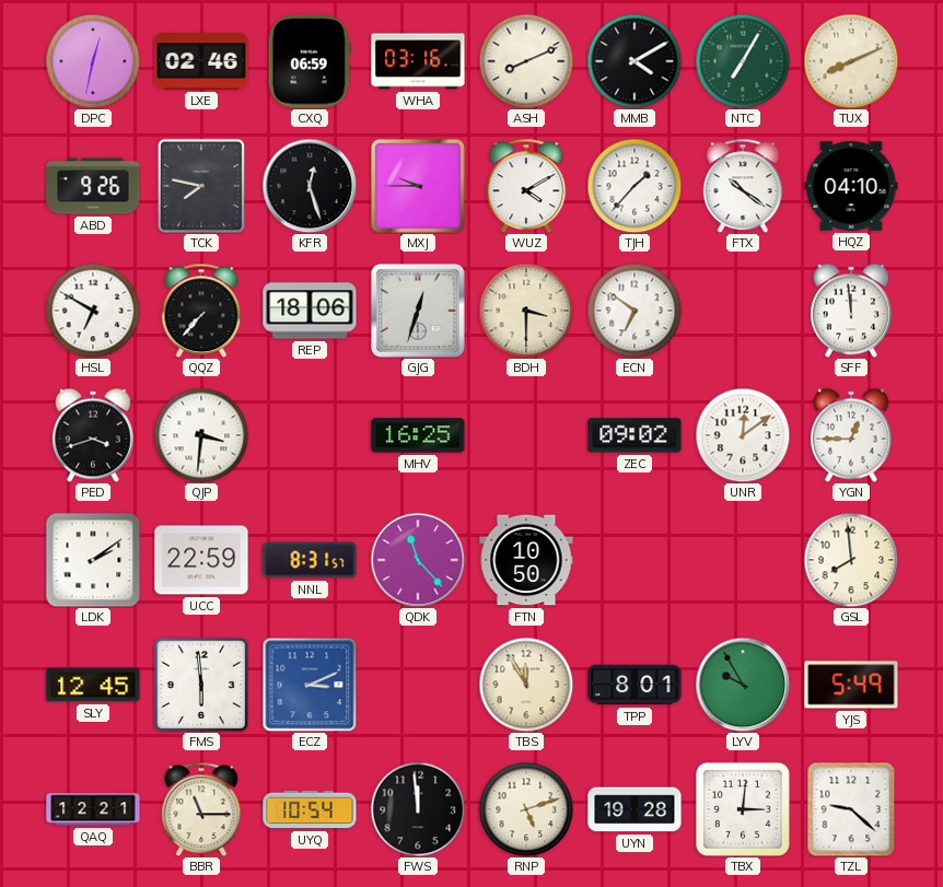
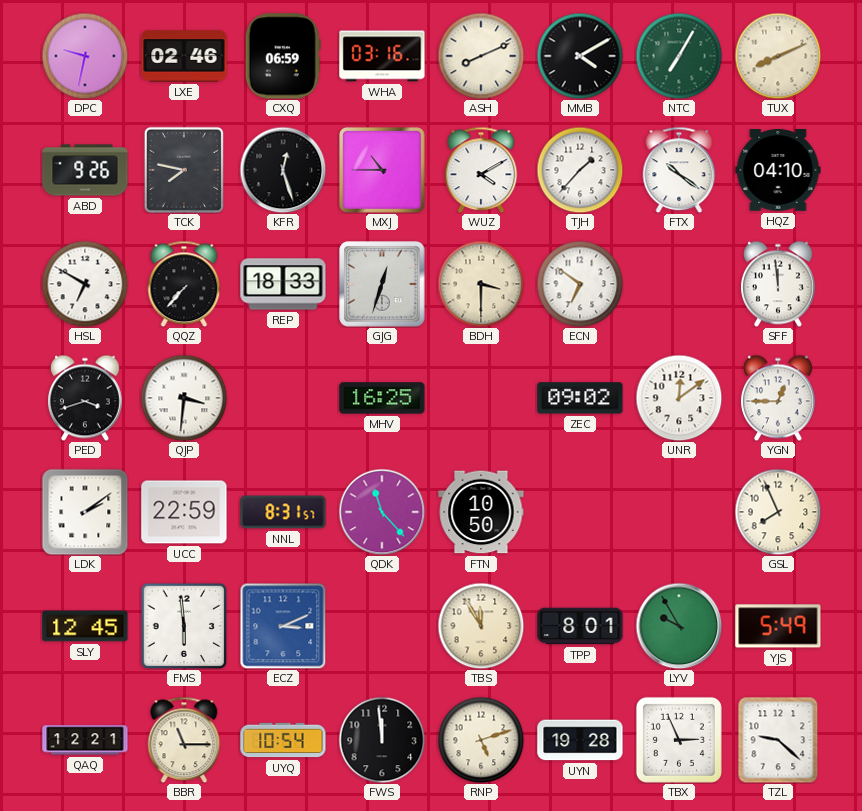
DPC: 12:32 -> 9:32
MXJ: 9:45 -> 10:45
REP: 18:06 -> 18:33
GSL: 7:59 -> 7:56
TBX: 3:01 -> 2:56
